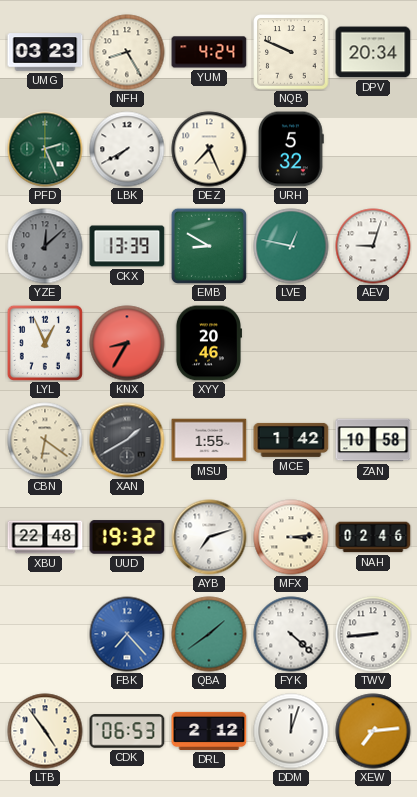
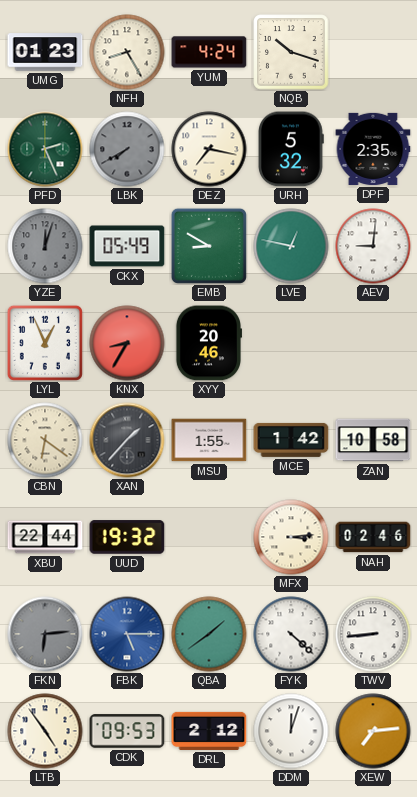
UMG: 03:23 -> 01:23
NQB: 9:49 -> 10:18
DPV: 20:34 -> none
LBK dial: white -> grey
DEZ: 7:26 -> 7:17
DPF: none -> 2:35
YZE: 12:08 -> 12:03
CKX: 13:39 -> 05:49
AEV: 9:03 -> 9:01
XAN: 1:40 -> 1:37
XBU: 22:48 -> 22:44
AYB: 7:12 -> none
FKN: none -> 6:14
FBK: 7:23 -> 5:15
CDK: 06:53 -> 09:53
